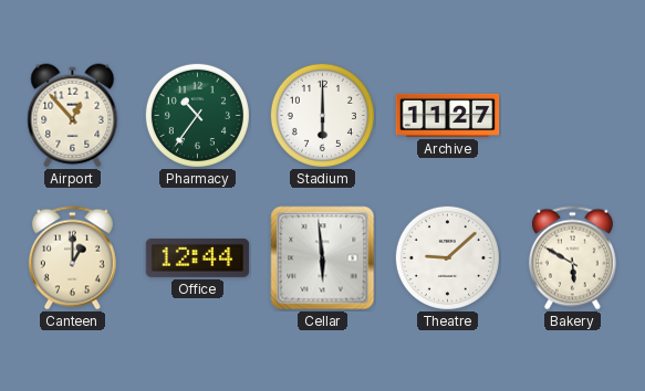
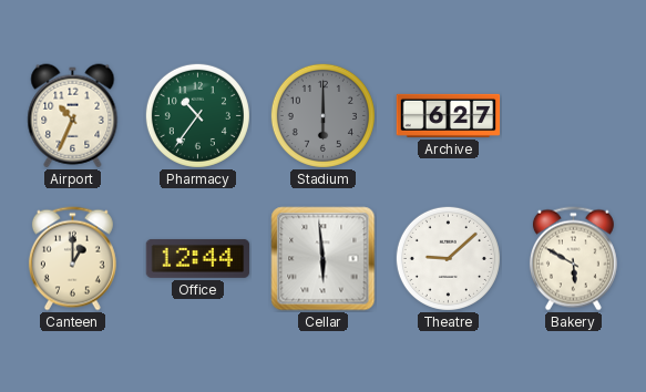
Airport: 12:53 -> 10:34
Stadium dial: white -> grey
Archive: 11:27 -> 6:27
